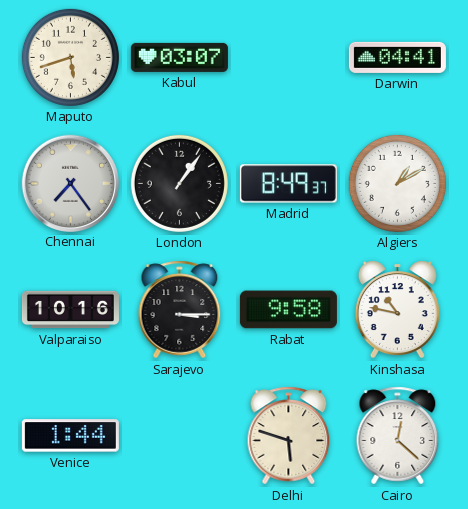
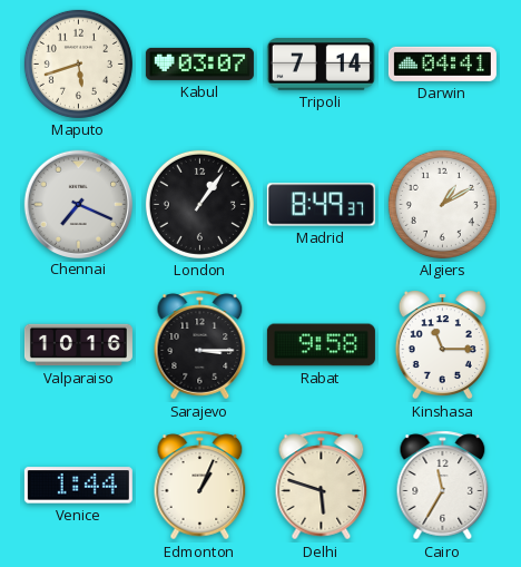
Tripoli: none -> 7:14
Chennai: 7:24 -> 7:19
Kinshasa: 10:47 -> 11:15
Edmonton: none -> 1:04
Cairo: 12:22 -> 11:35
